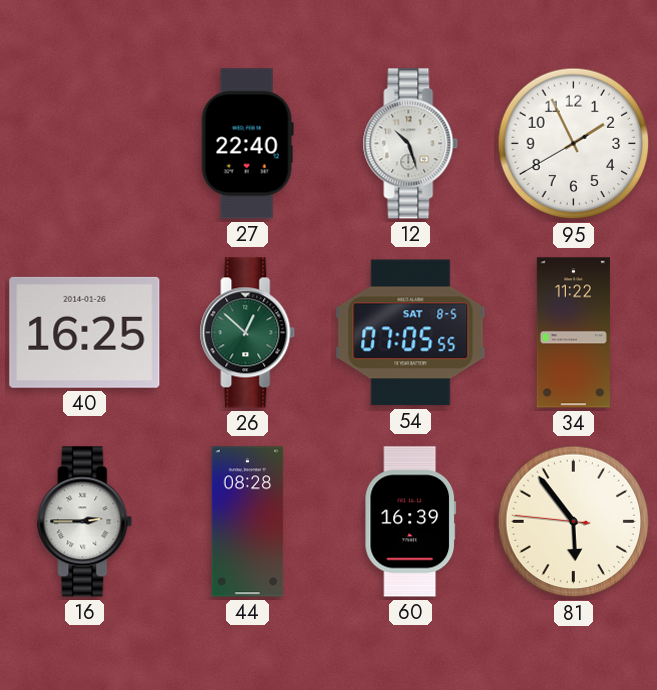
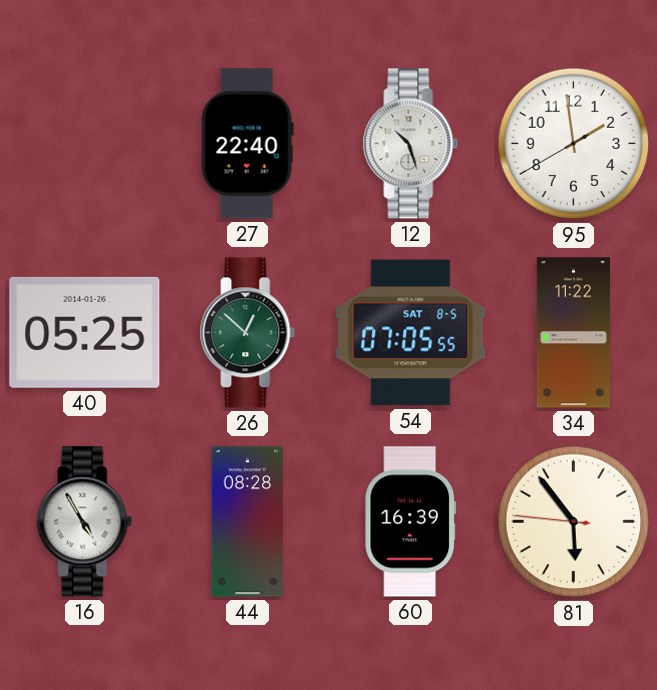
95: 1:55 -> 1:58
40: 16:25 -> 05:25
16: 2:45 -> 4:55
